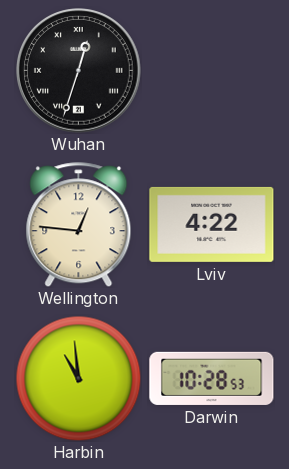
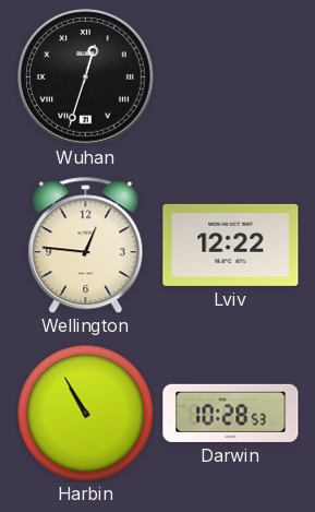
Lviv: 4:22 -> 12:22
Harbin: 10:59 -> 10:55
